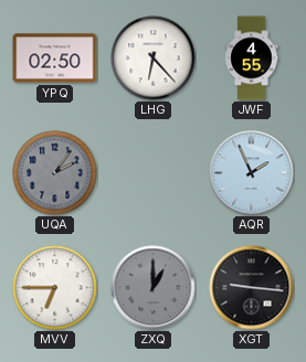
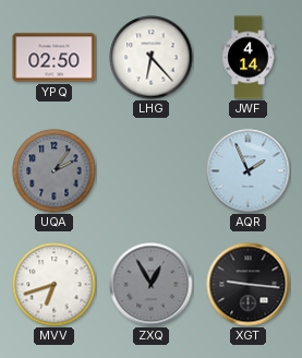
JWF: 4:55 -> 4:14
MVV: 6:45 -> 6:42
ZXQ: 1:00 -> 12:55
